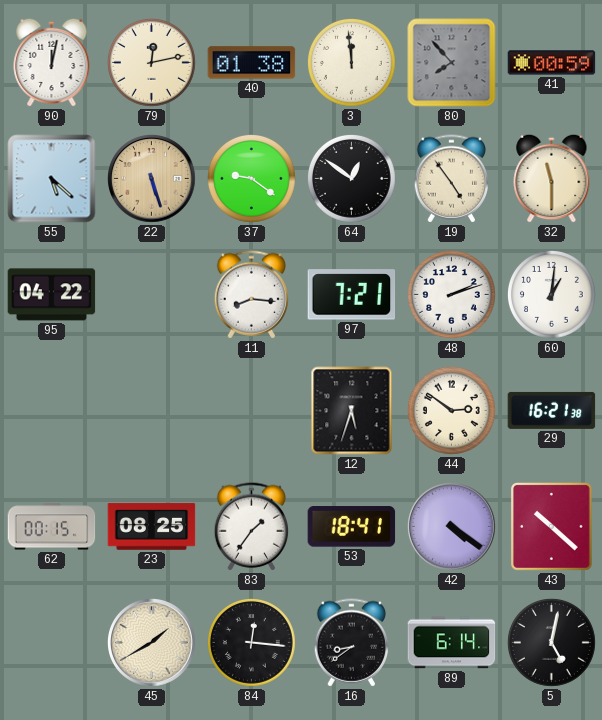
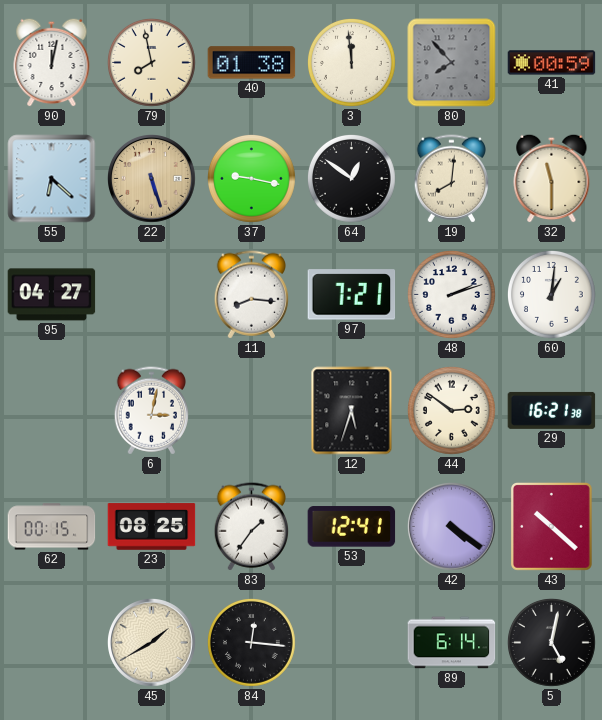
79: 12:13 -> 7:58
55: 5:22 -> 6:22
37: 9:21 -> 9:17
19: 4:54 -> 8:01
95: 04:22 -> 04:27
6: none -> 3:02
53: 18:41 -> 12:41
16: 8:39 -> none
